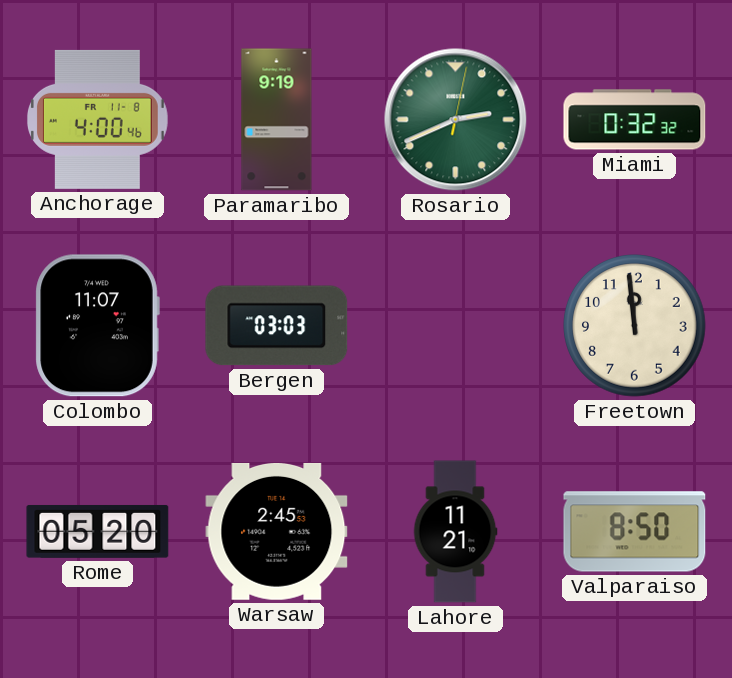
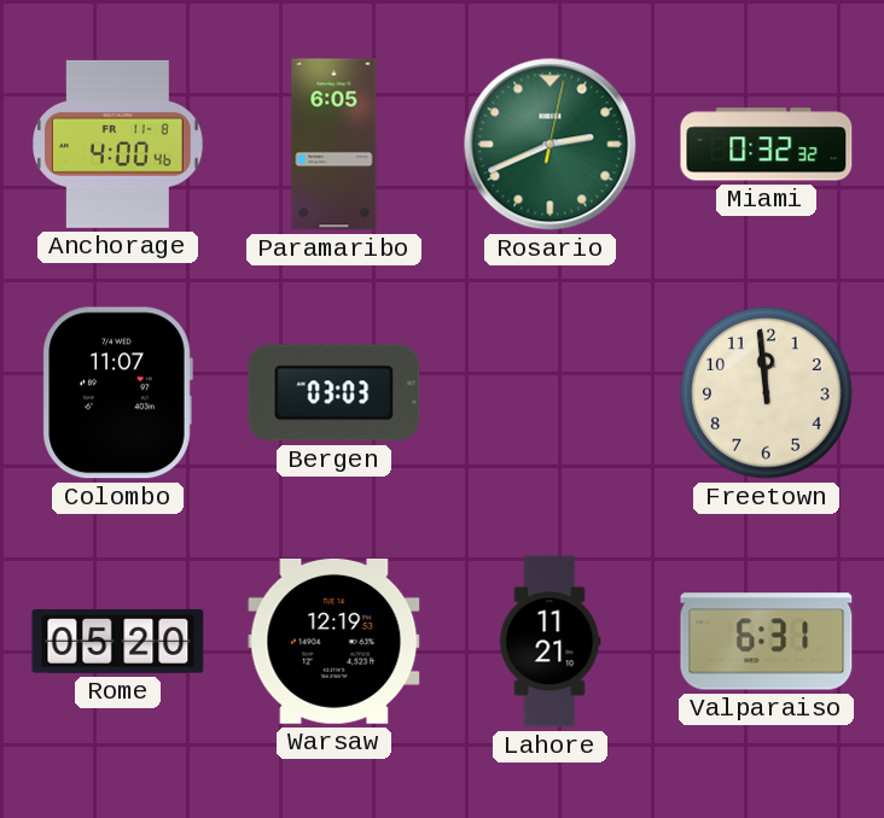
Paramaribo: 9:19 -> 6:05
Warsaw: 2:45 -> 12:19
Valparaiso: 8:50 -> 6:31
